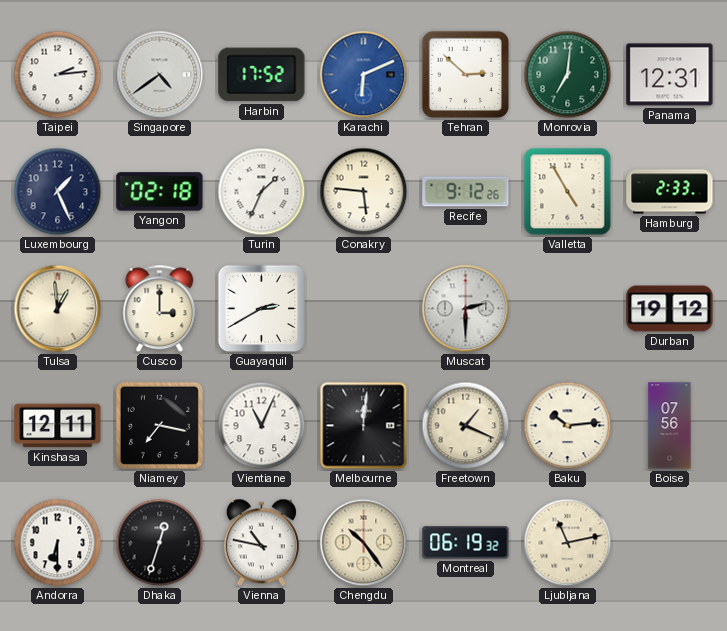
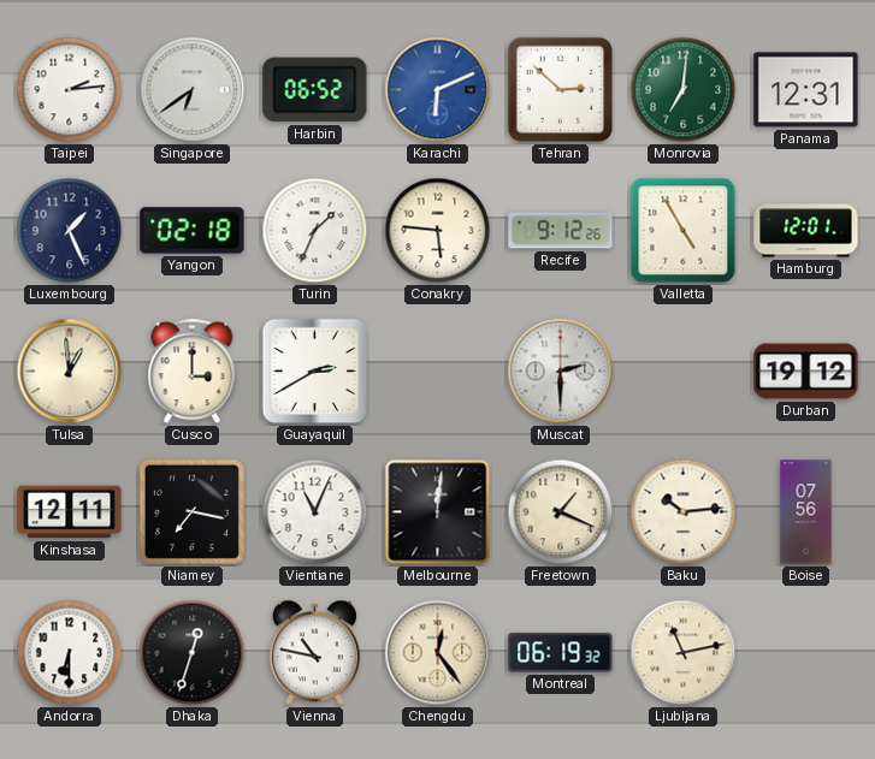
Singapore: 4:39 -> 6:39
Harbin: 17:52 -> 06:52
Hamburg: 2:33 -> 12:01
Chengdu: 10:24 -> 12:24
